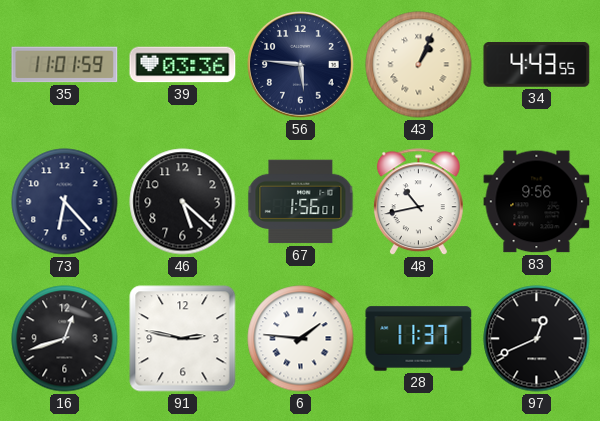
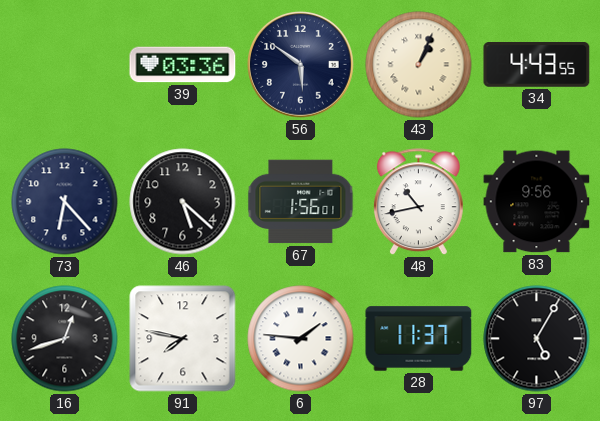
35: 11:01 -> none
56: 5:46 -> 5:51
91: 2:47 -> 7:47
97: 12:41 -> 5:05
